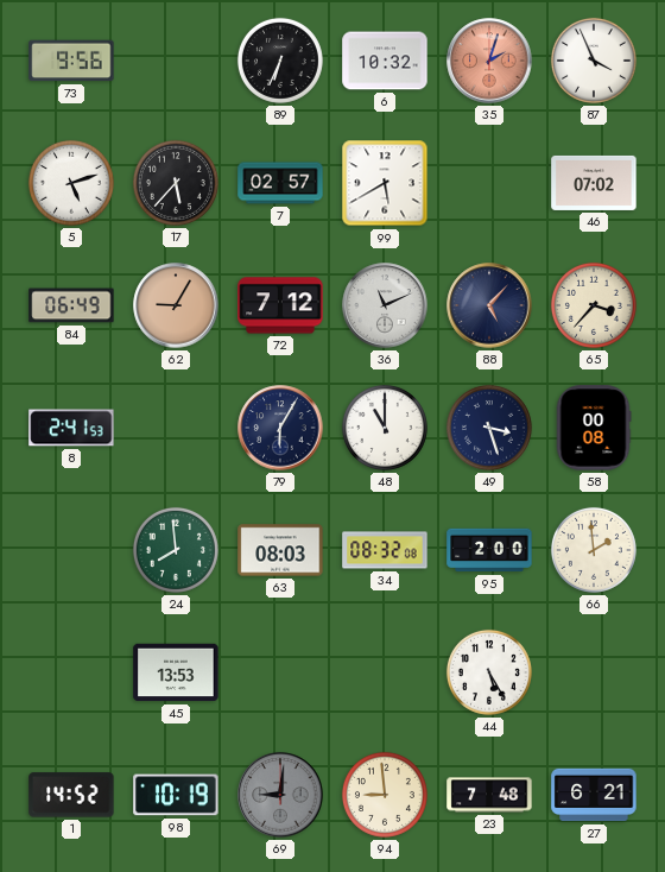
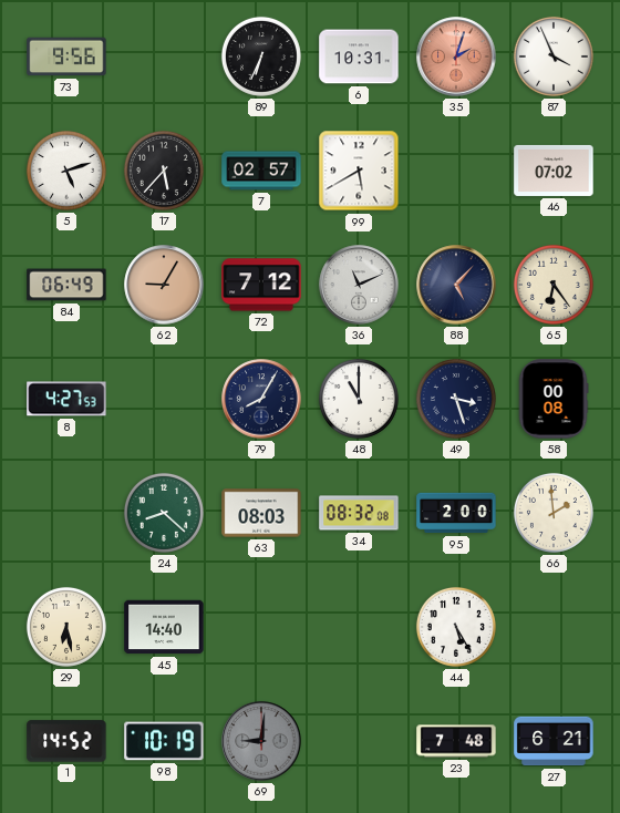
6: 10:32 -> 10:31
65: 3:37 -> 6:24
8: 2:41 -> 4:27
79: 6:05 -> 8:05
24: 7:59 -> 8:22
29: none -> 6:28
45: 13:53 -> 14:40
94: 8:59 -> none
